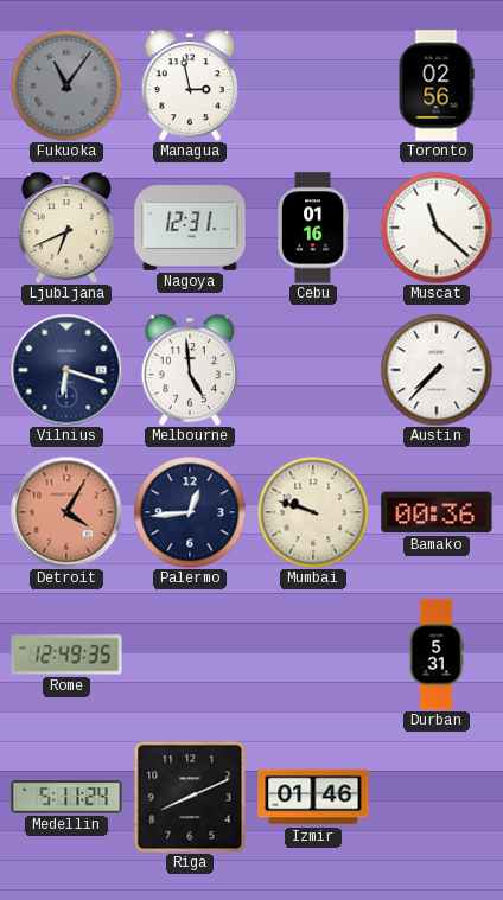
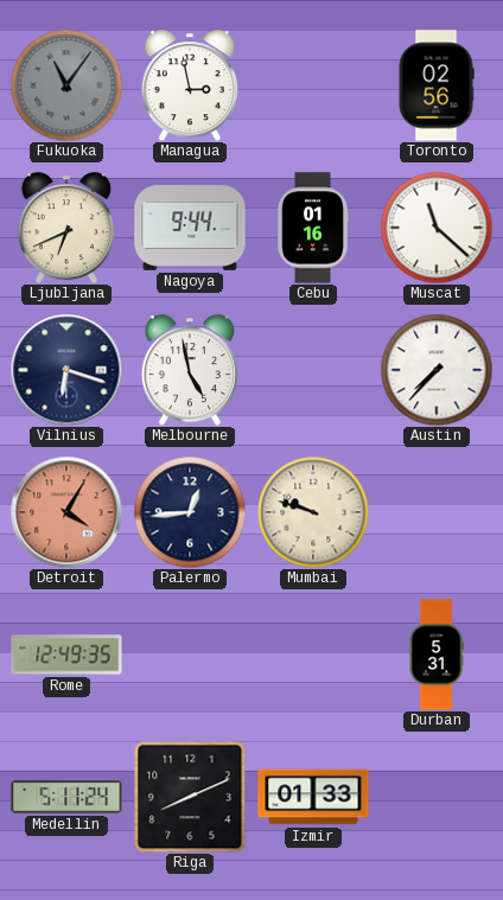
Nagoya: 12:31 -> 9:44
Melbourne: 4:59 -> 4:58
Bamako: 00:36 -> none
Izmir: 01:46 -> 01:33
